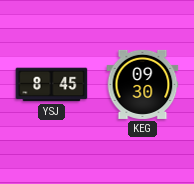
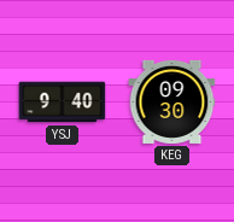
YSJ: 8:45 -> 9:40
